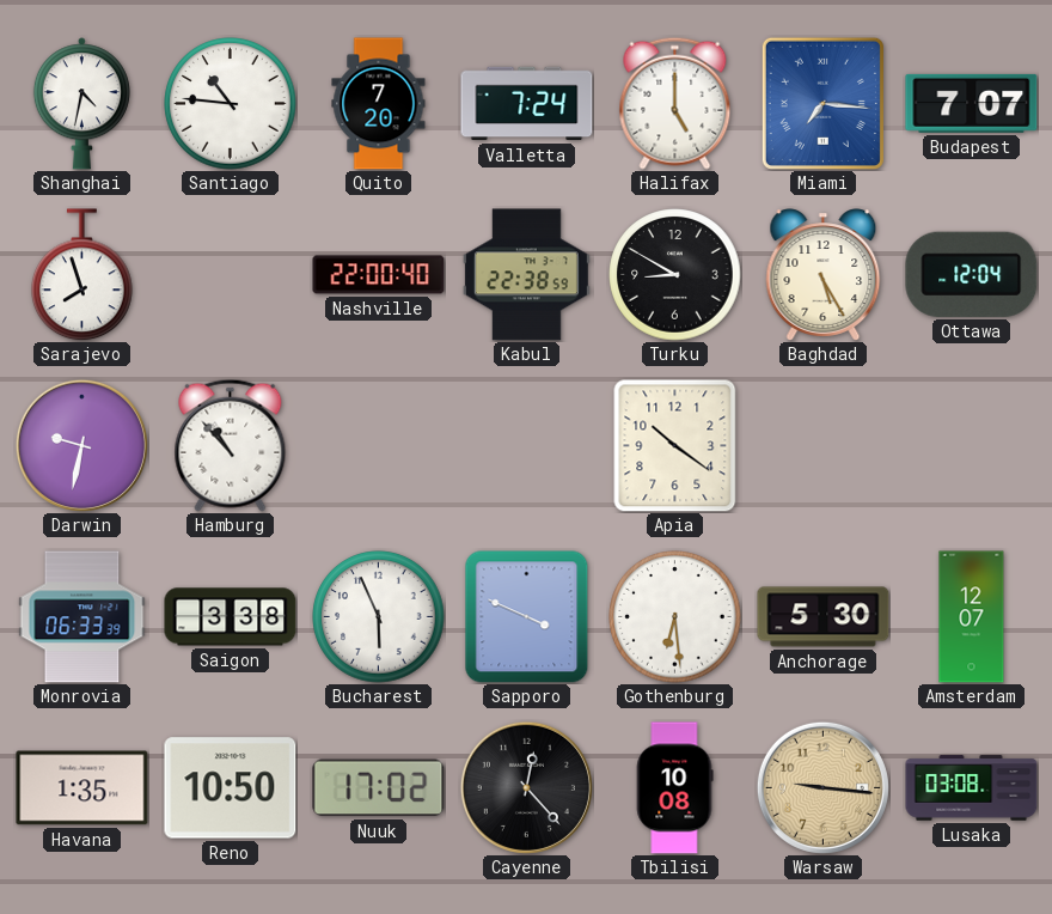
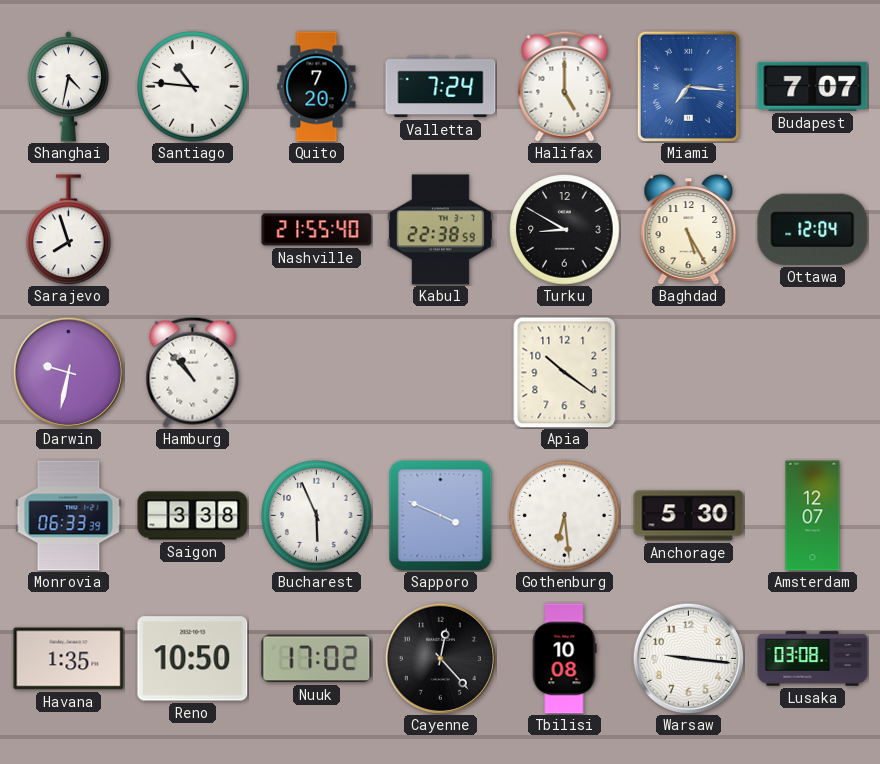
Nashville: 22:00 -> 21:55
Warsaw dial: champagne -> white
